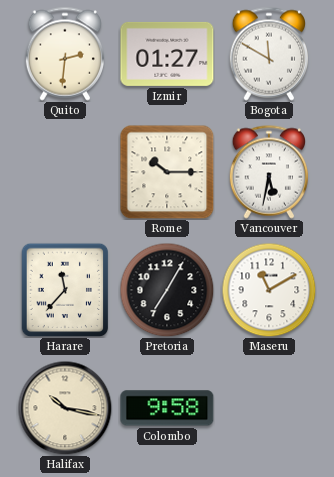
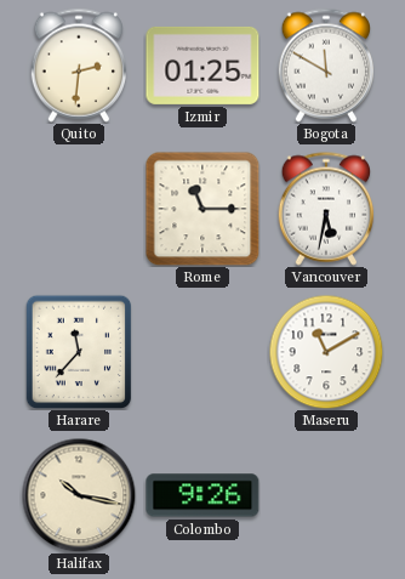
Izmir: 01:27 -> 01:25
Rome: 10:15 -> 11:15
Pretoria: 7:05 -> none
Colombo: 9:58 -> 9:26
